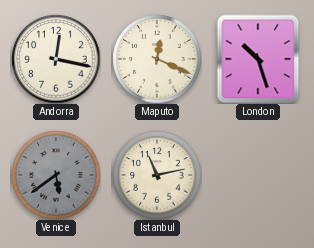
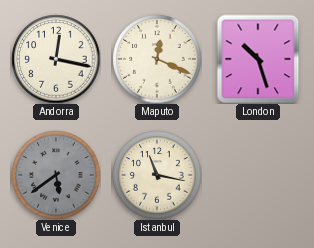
Istanbul: 11:13 -> 11:17
